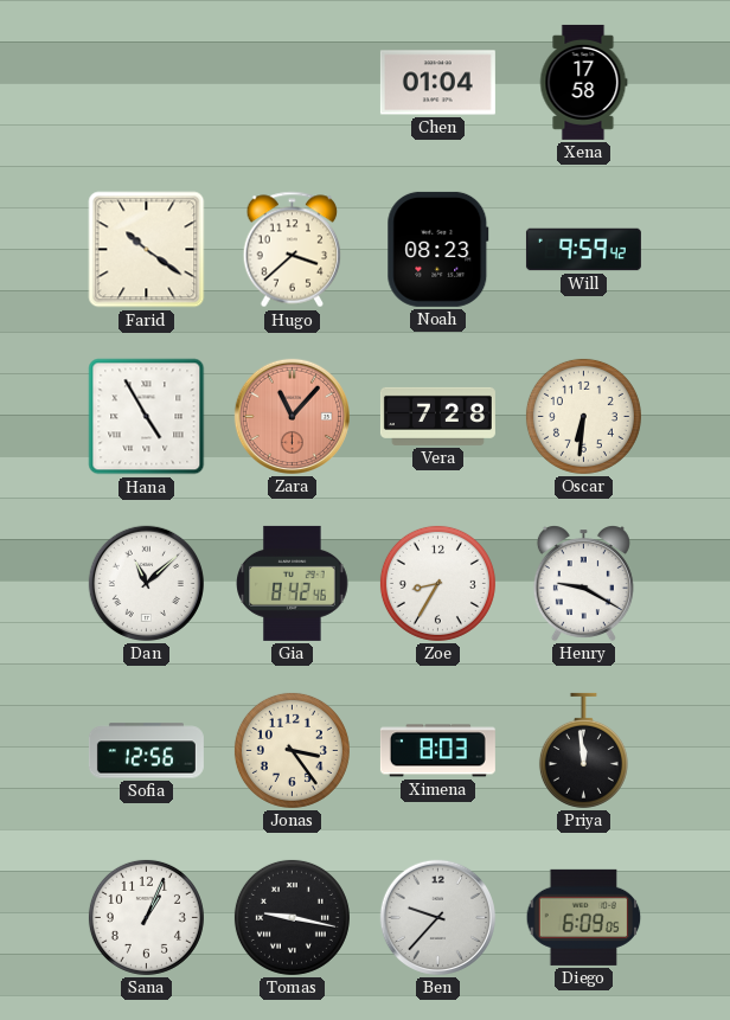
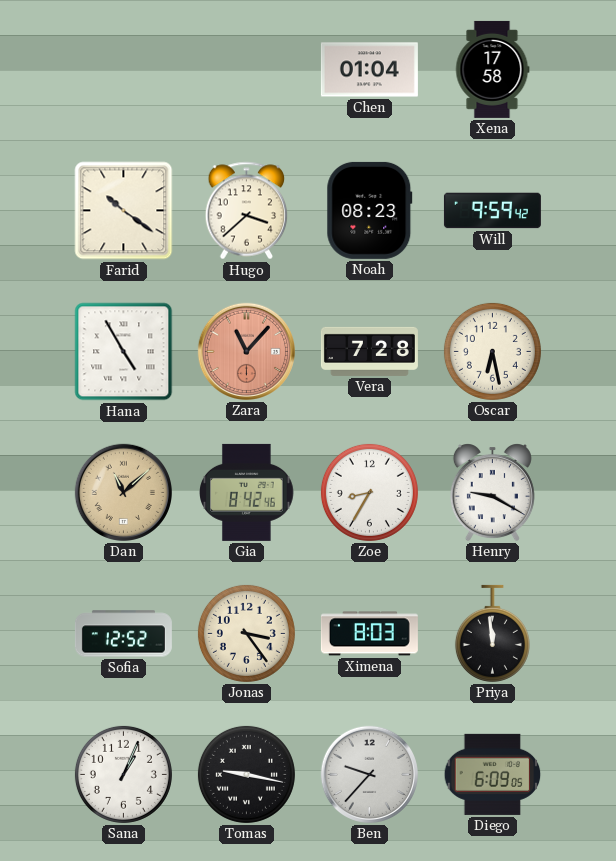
Oscar: 6:31 -> 6:28
Dan dial: white -> champagne
Sofia: 12:56 -> 12:52
